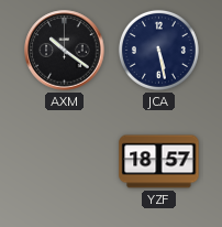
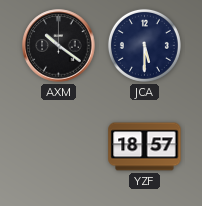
JCA: 5:28 -> 5:30
